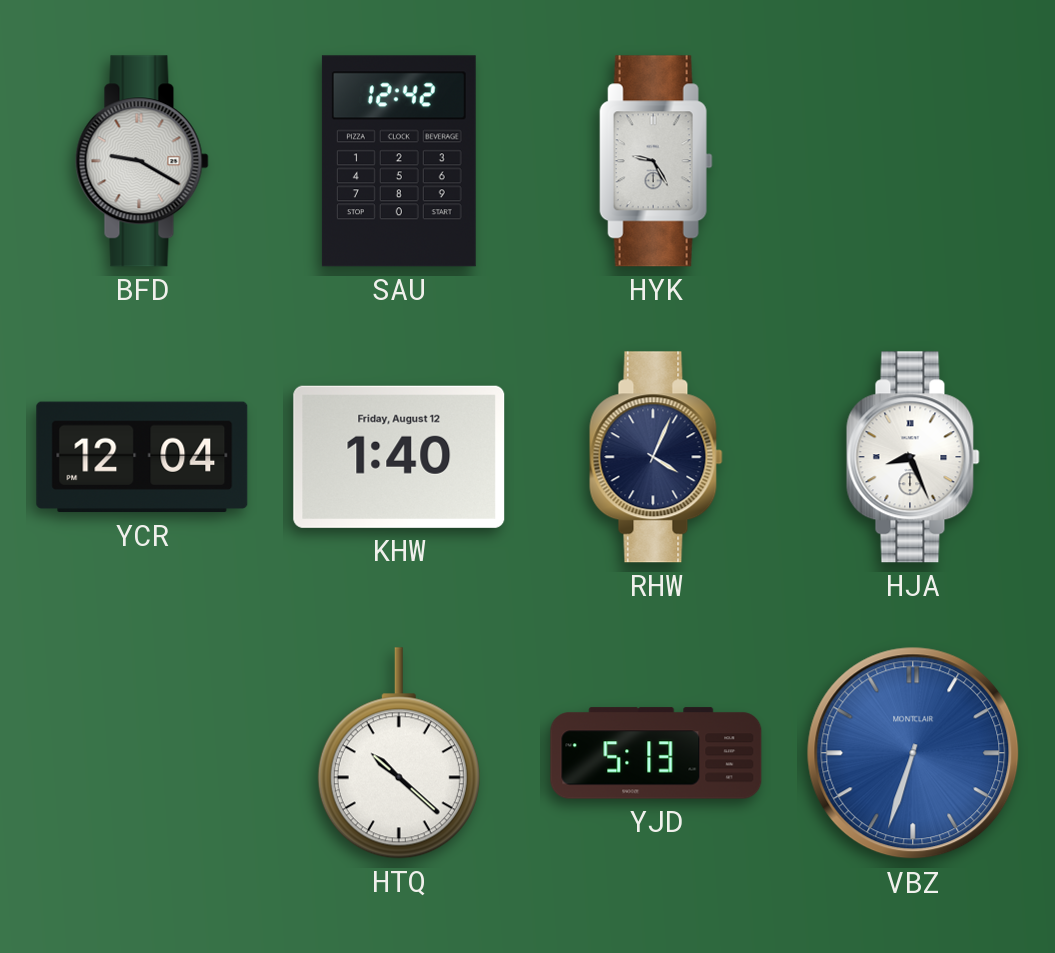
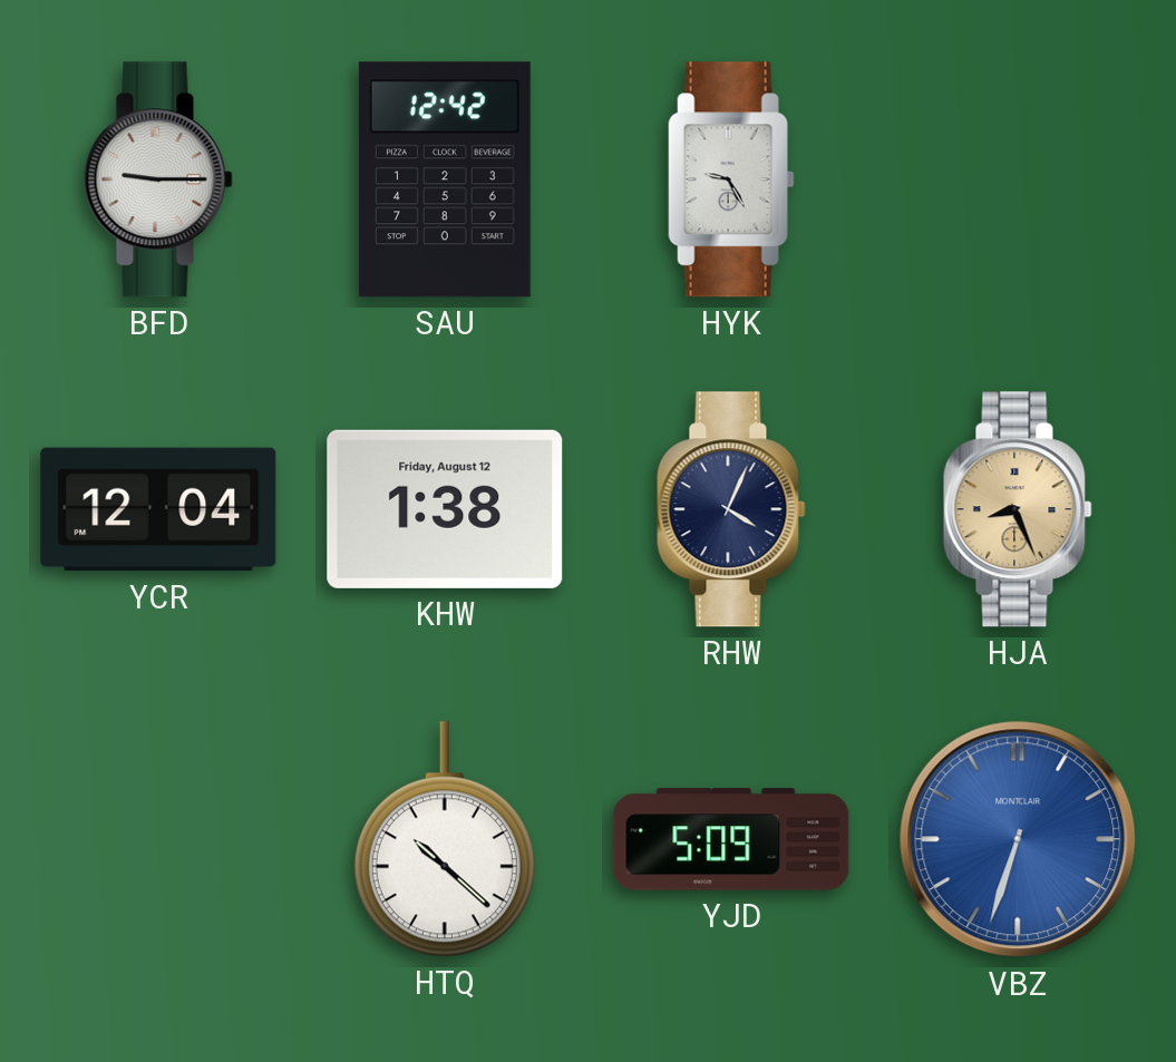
BFD: 9:20 -> 9:15
KHW: 1:40 -> 1:38
HJA dial: white -> champagne
YJD: 5:13 -> 5:09
